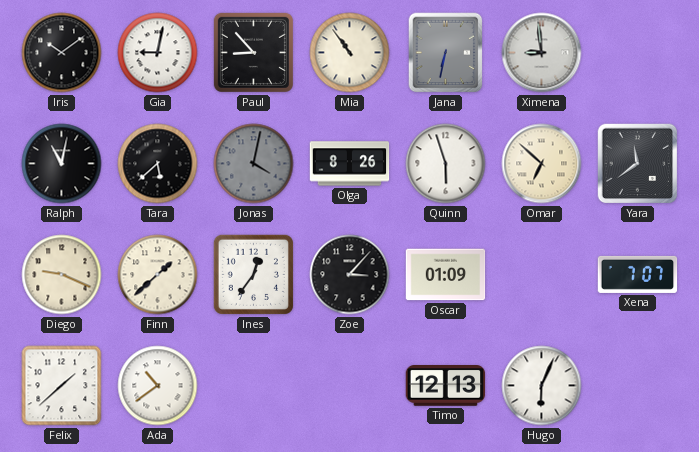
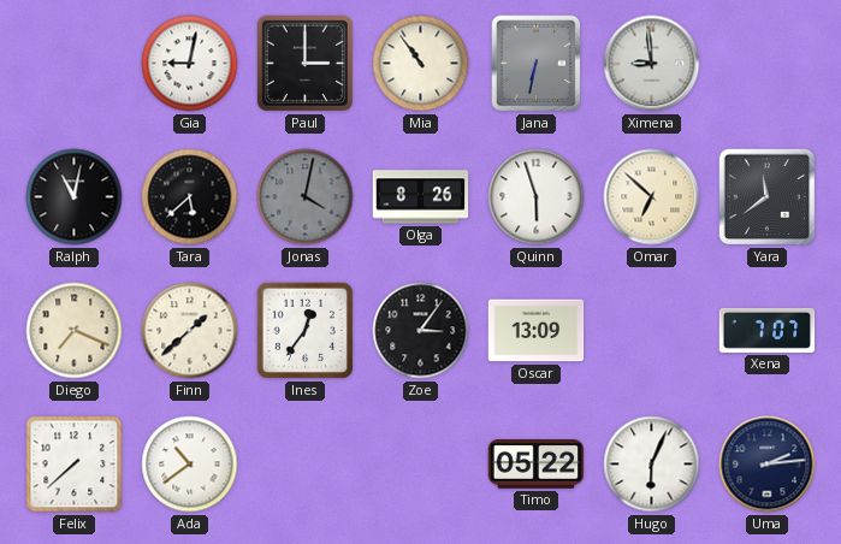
Iris: 10:09 -> none
Paul: 8:53 -> 3:00
Diego: 9:19 -> 7:19
Zoe: 3:07 -> 3:06
Oscar: 01:09 -> 13:09
Felix: 1:38 -> 7:38
Timo: 12:13 -> 05:22
Uma: none -> 2:14
